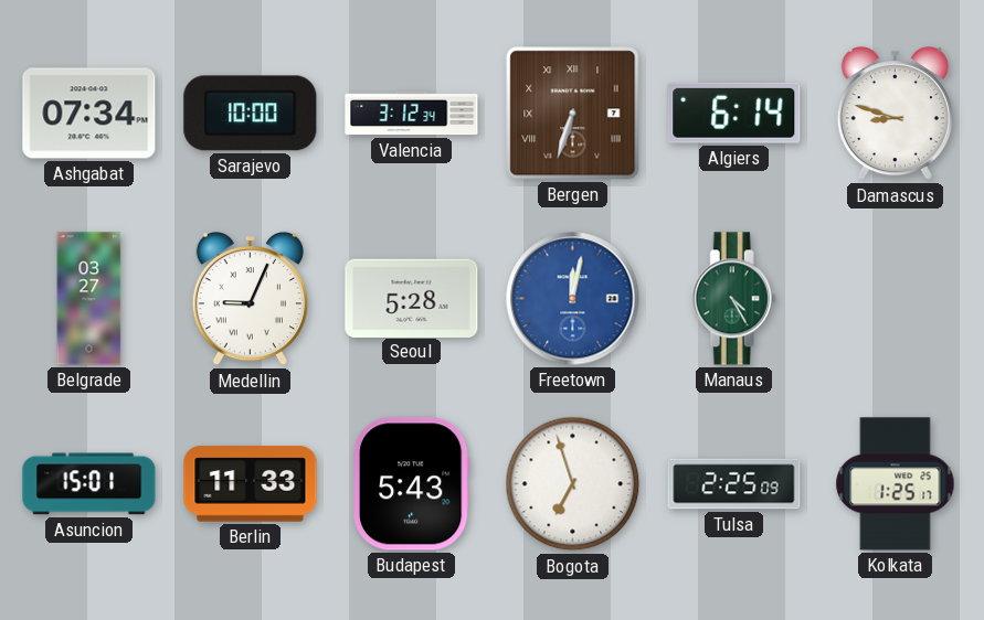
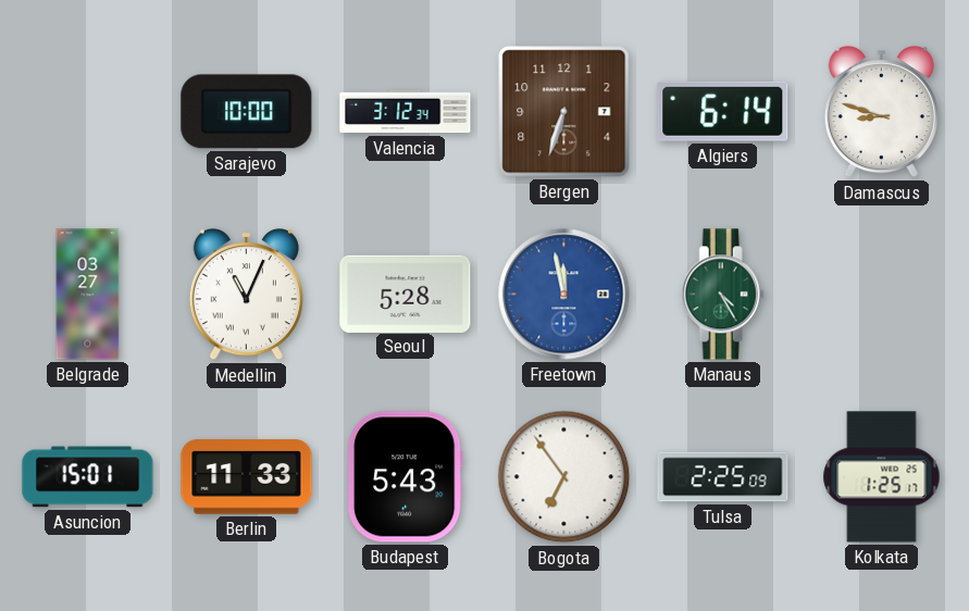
Ashgabat: 07:34 -> none
Bergen numerals: Roman -> Arabic
Medellin: 9:04 -> 11:04
Freetown: 12:02 -> 11:58
Bogota: 6:57 -> 6:54
